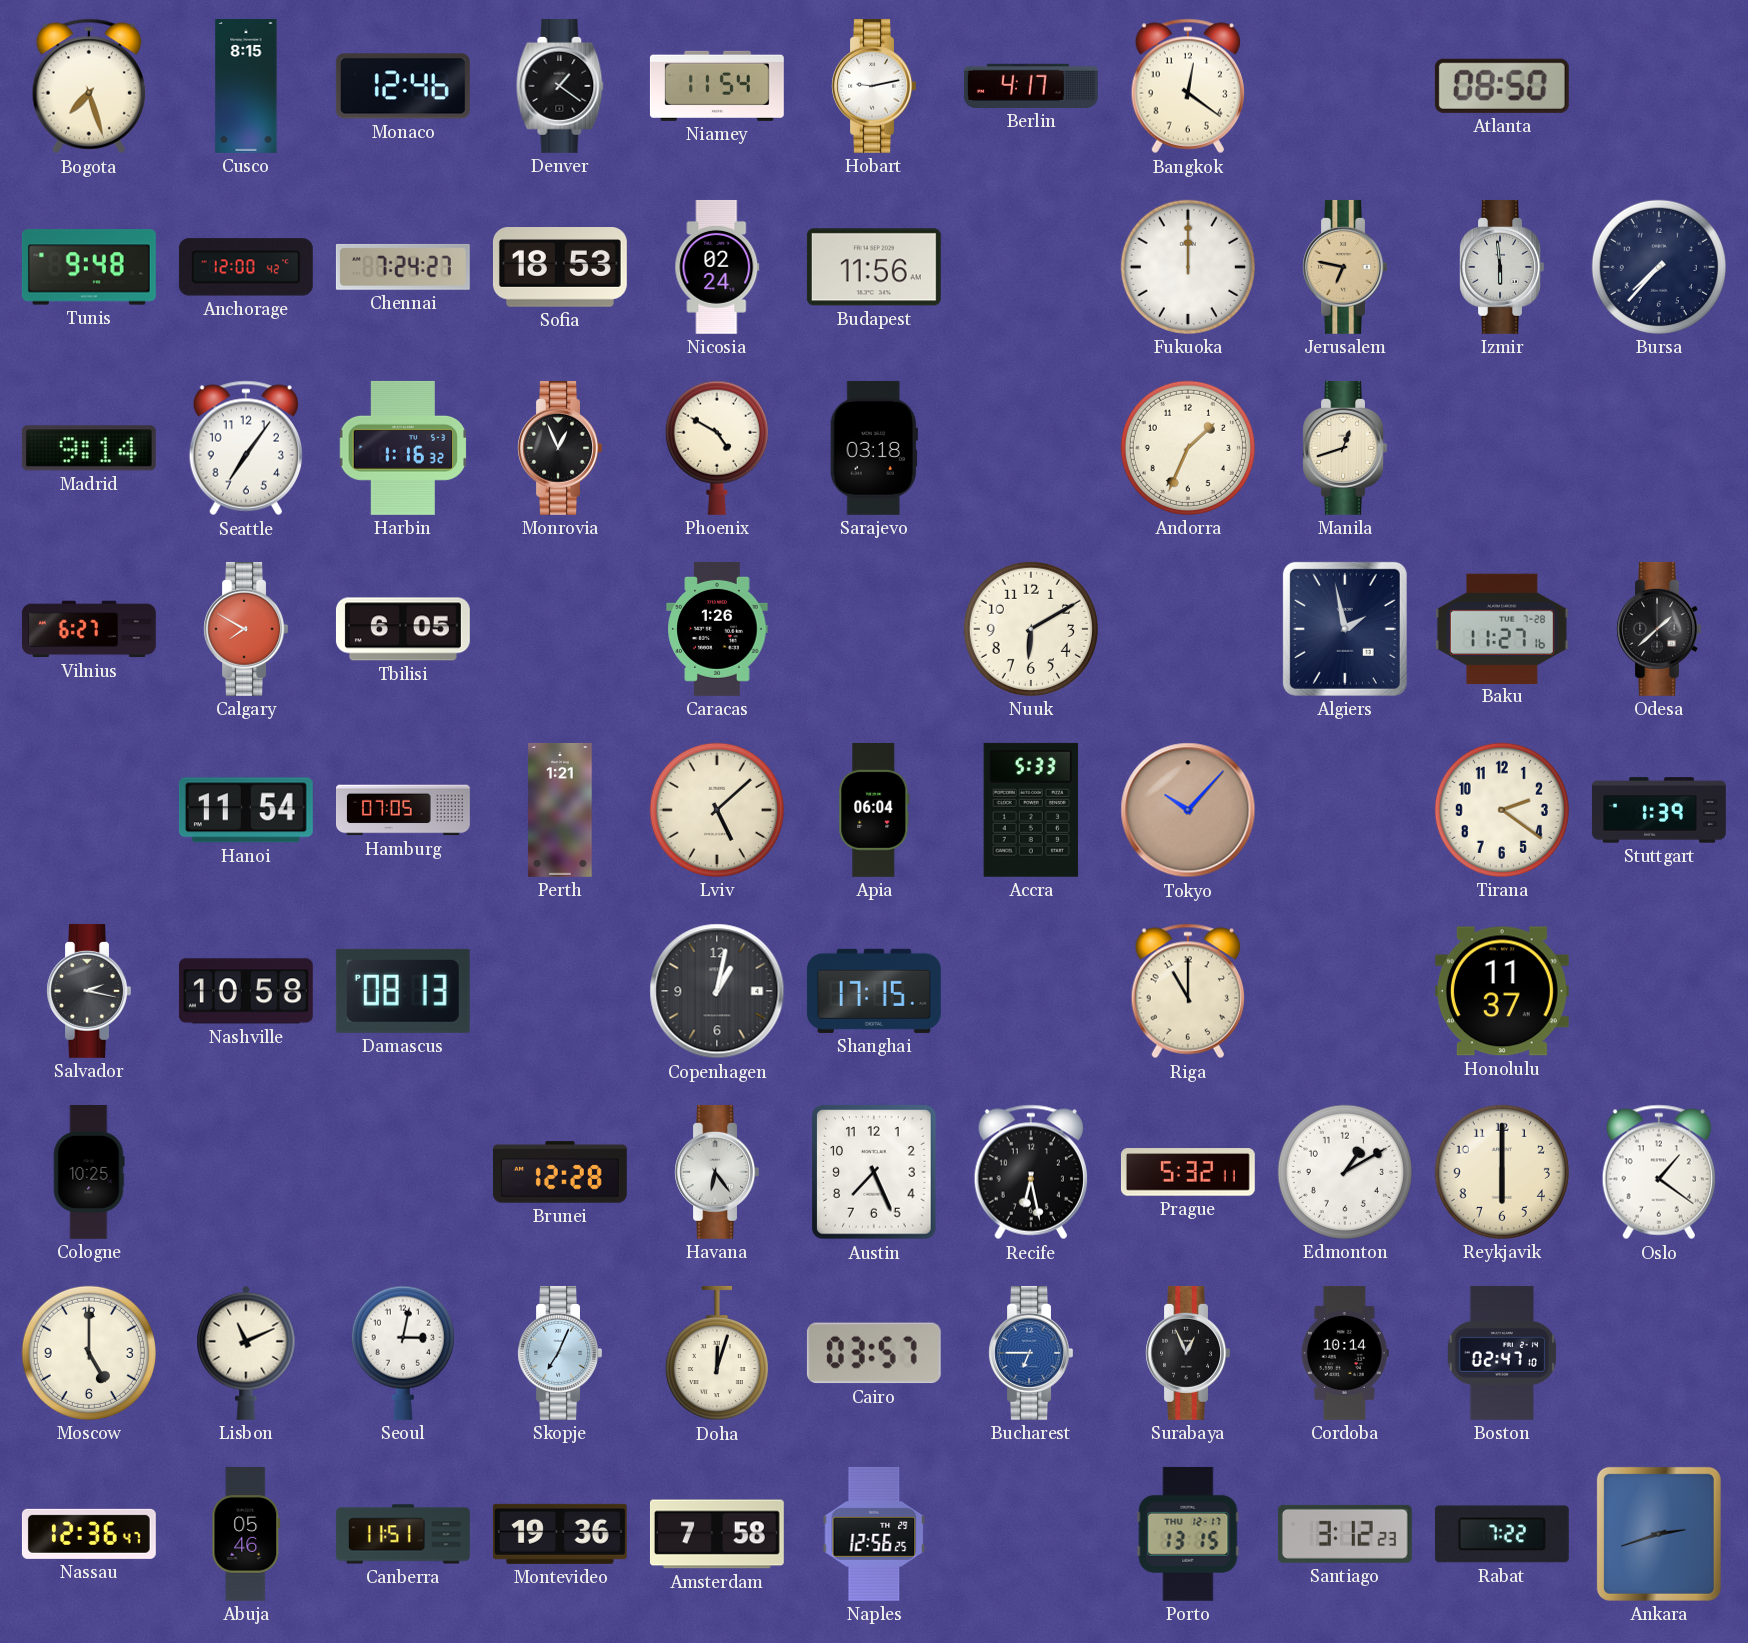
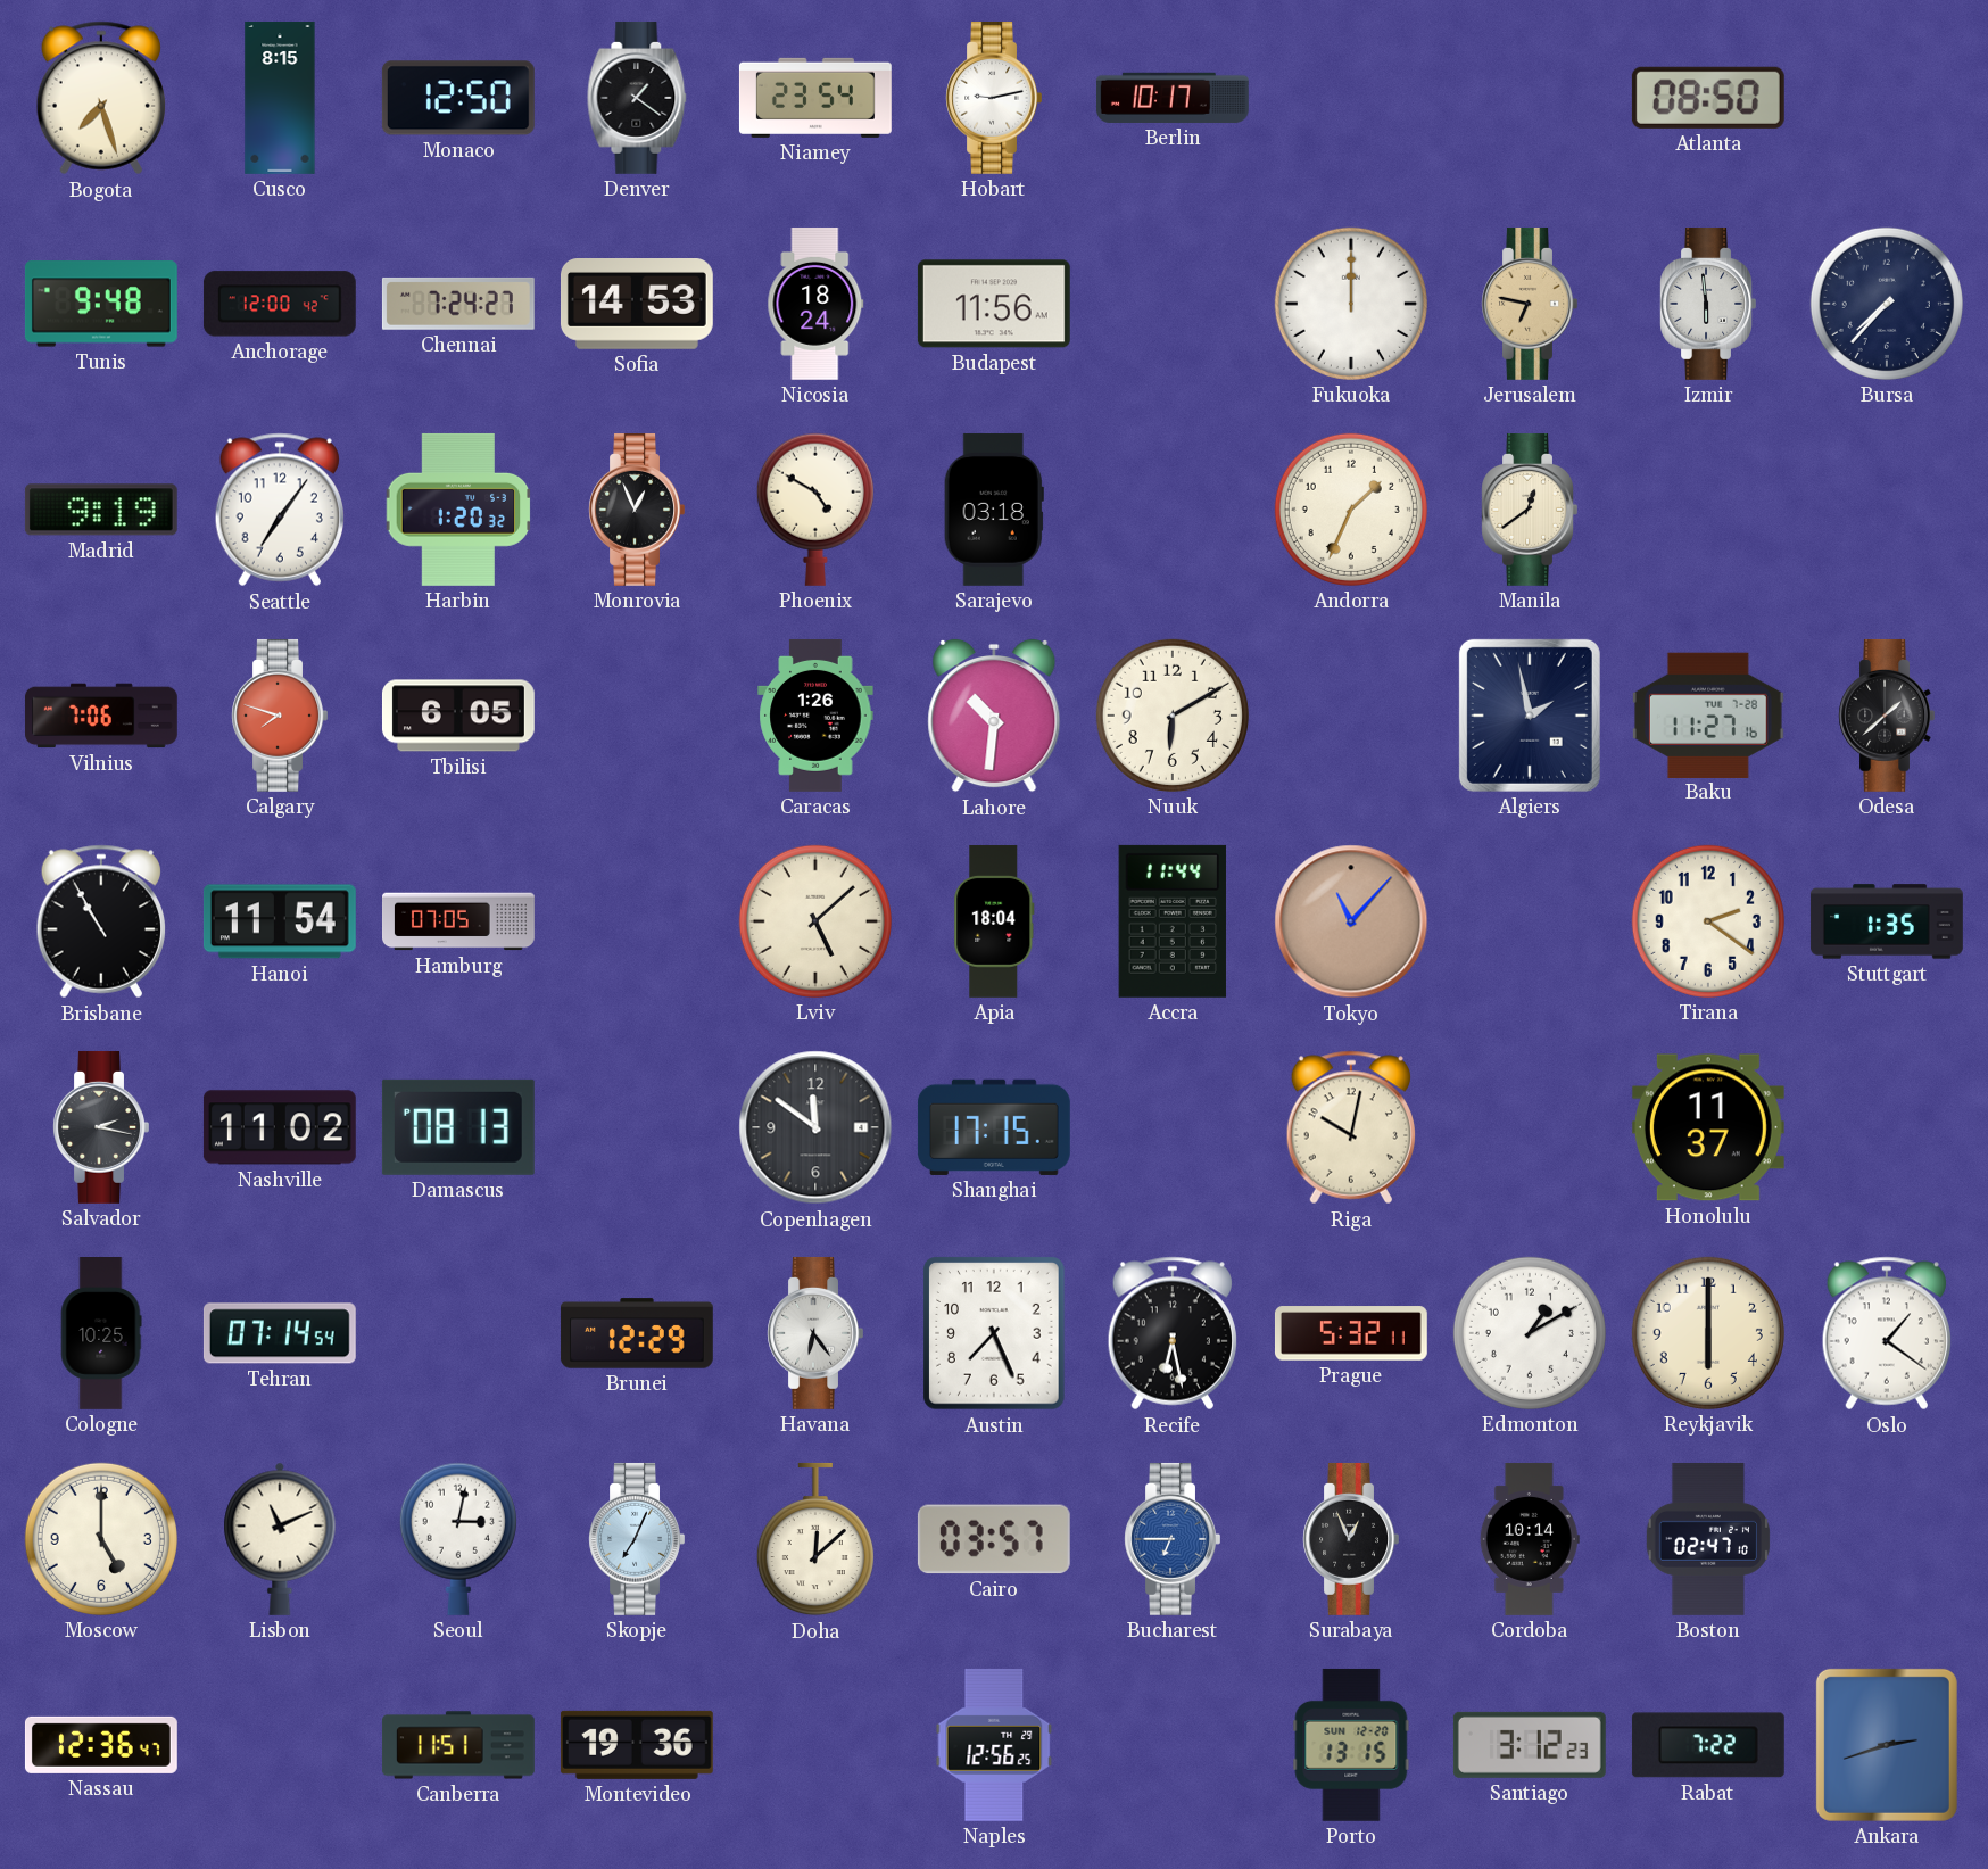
Monaco: 12:46 -> 12:50
Niamey: 11:54 -> 23:54
Berlin: 4:17 -> 10:17
Bangkok: 12:21 -> none
Sofia: 18:53 -> 14:53
Nicosia: 02:24 -> 18:24
Madrid: 9:14 -> 9:19
Harbin: 1:16 -> 1:20
Manila: 12:42 -> 12:39
Vilnius: 6:27 -> 7:06
Calgary: 7:50 -> 7:48
Lahore: none -> 10:31
Brisbane: none -> 10:55
Perth: 1:21 -> none
Apia: 06:04 -> 18:04
Accra: 5:33 -> 11:44
Tokyo: 10:07 -> 11:07
Stuttgart: 1:39 -> 1:35
Nashville: 10:58 -> 11:02
Copenhagen: 1:02 -> 11:51
Riga: 11:00 -> 10:02
Tehran: none -> 07:14
Brunei: 12:28 -> 12:29
Doha: 12:03 -> 12:08
Abuja: 05:46 -> none
Amsterdam: 7:58 -> none
Porto date: THU 12-17 -> SUN 12-20
